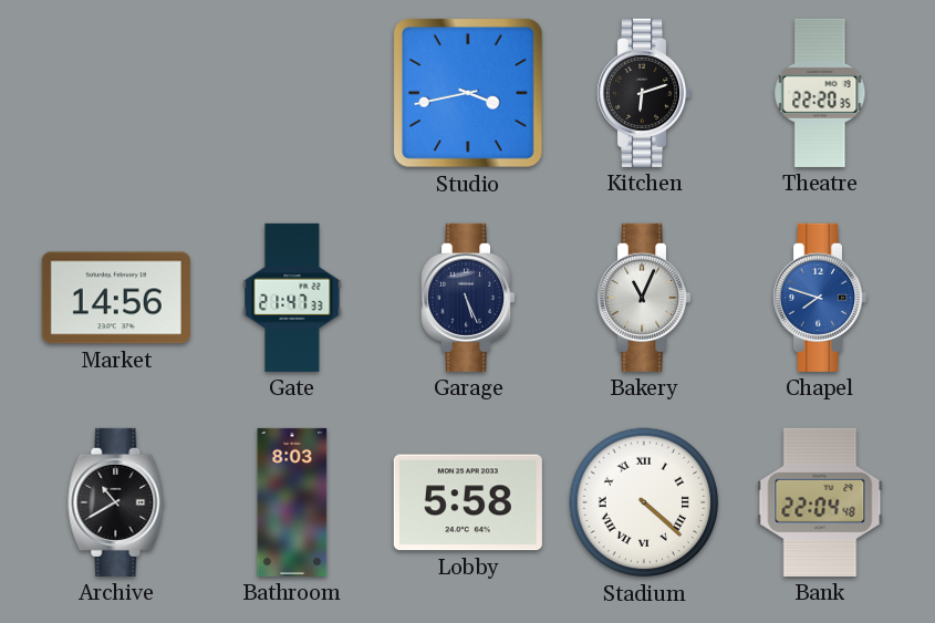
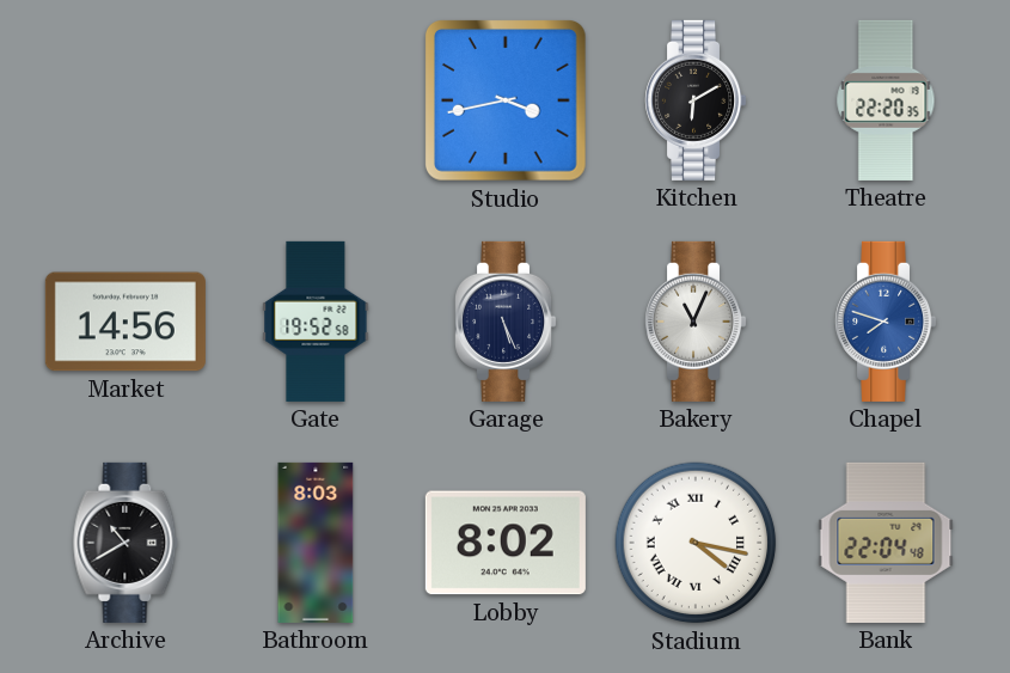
Kitchen: 6:12 -> 6:10
Gate: 21:47 -> 19:52
Lobby: 5:58 -> 8:02
Stadium: 4:22 -> 4:17
